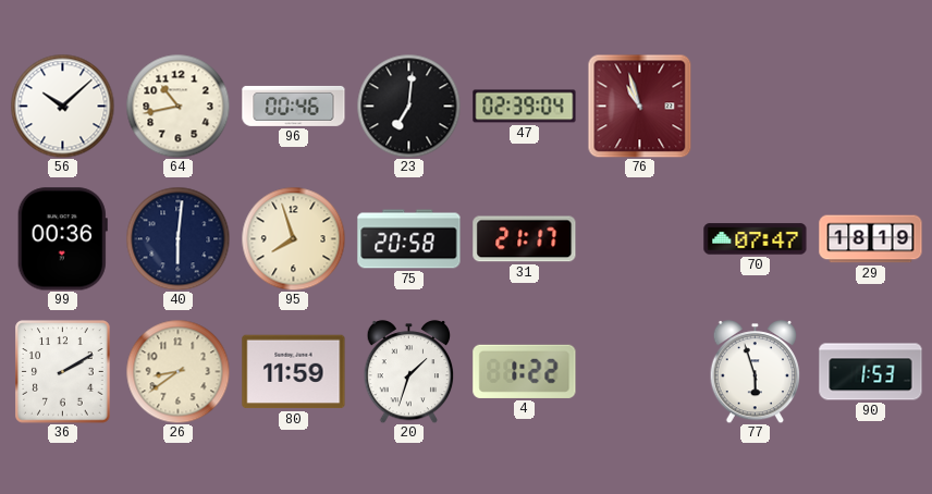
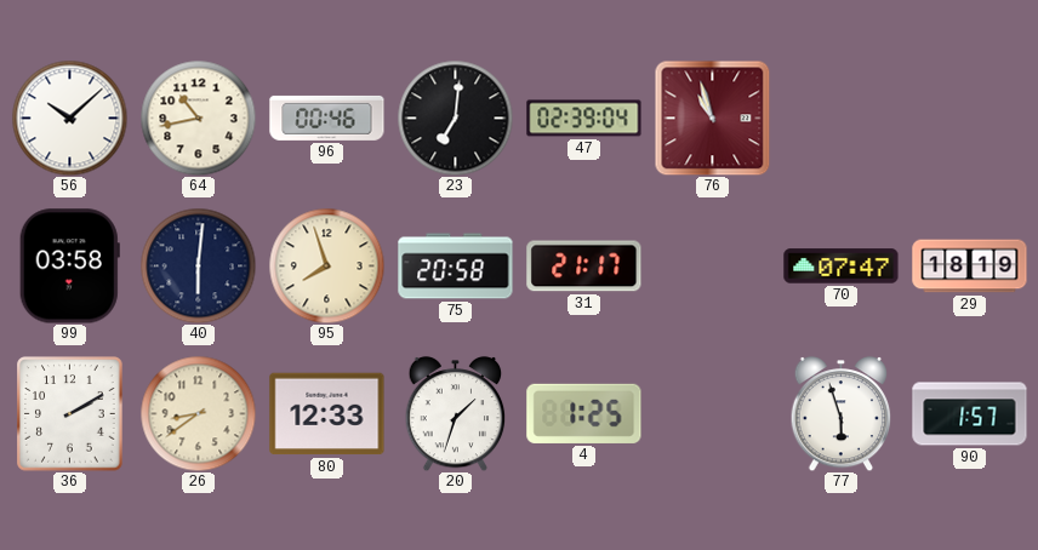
99: 00:36 -> 03:58
80: 11:59 -> 12:33
4: 1:22 -> 1:25
90: 1:53 -> 1:57
